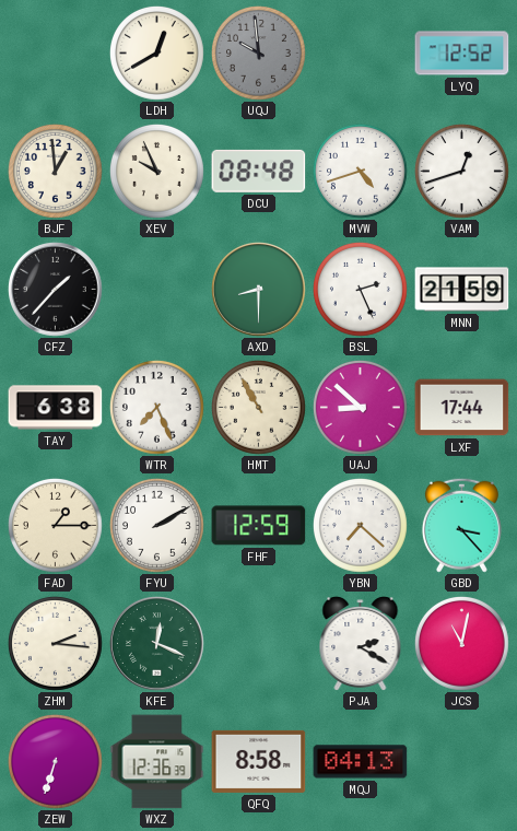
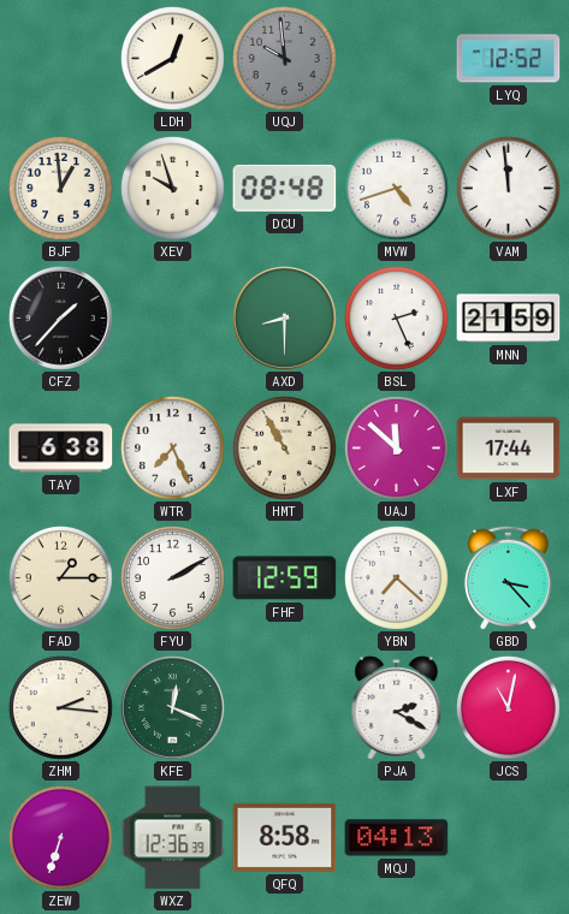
XEV: 9:56 -> 9:57
VAM: 12:42 -> 11:59
UAJ: 8:52 -> 11:52
